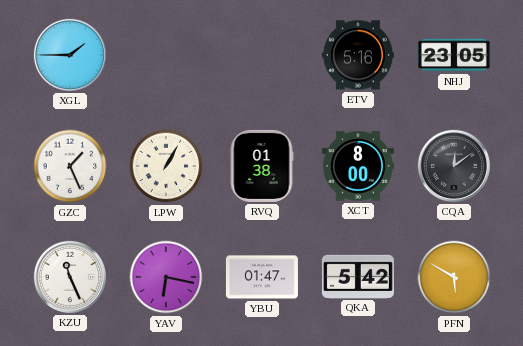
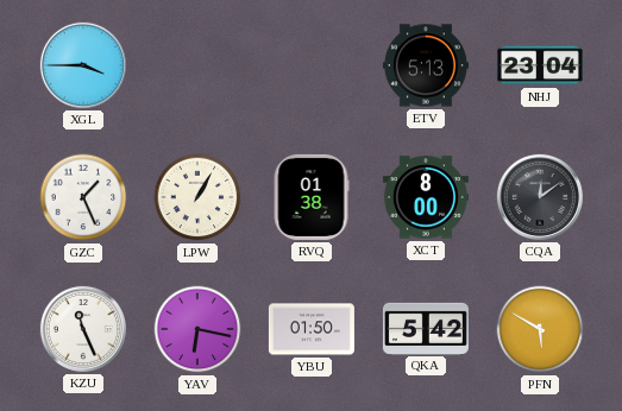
XGL: 1:45 -> 3:45
ETV: 5:16 -> 5:13
NHJ: 23:05 -> 23:04
YBU: 01:47 -> 01:50
